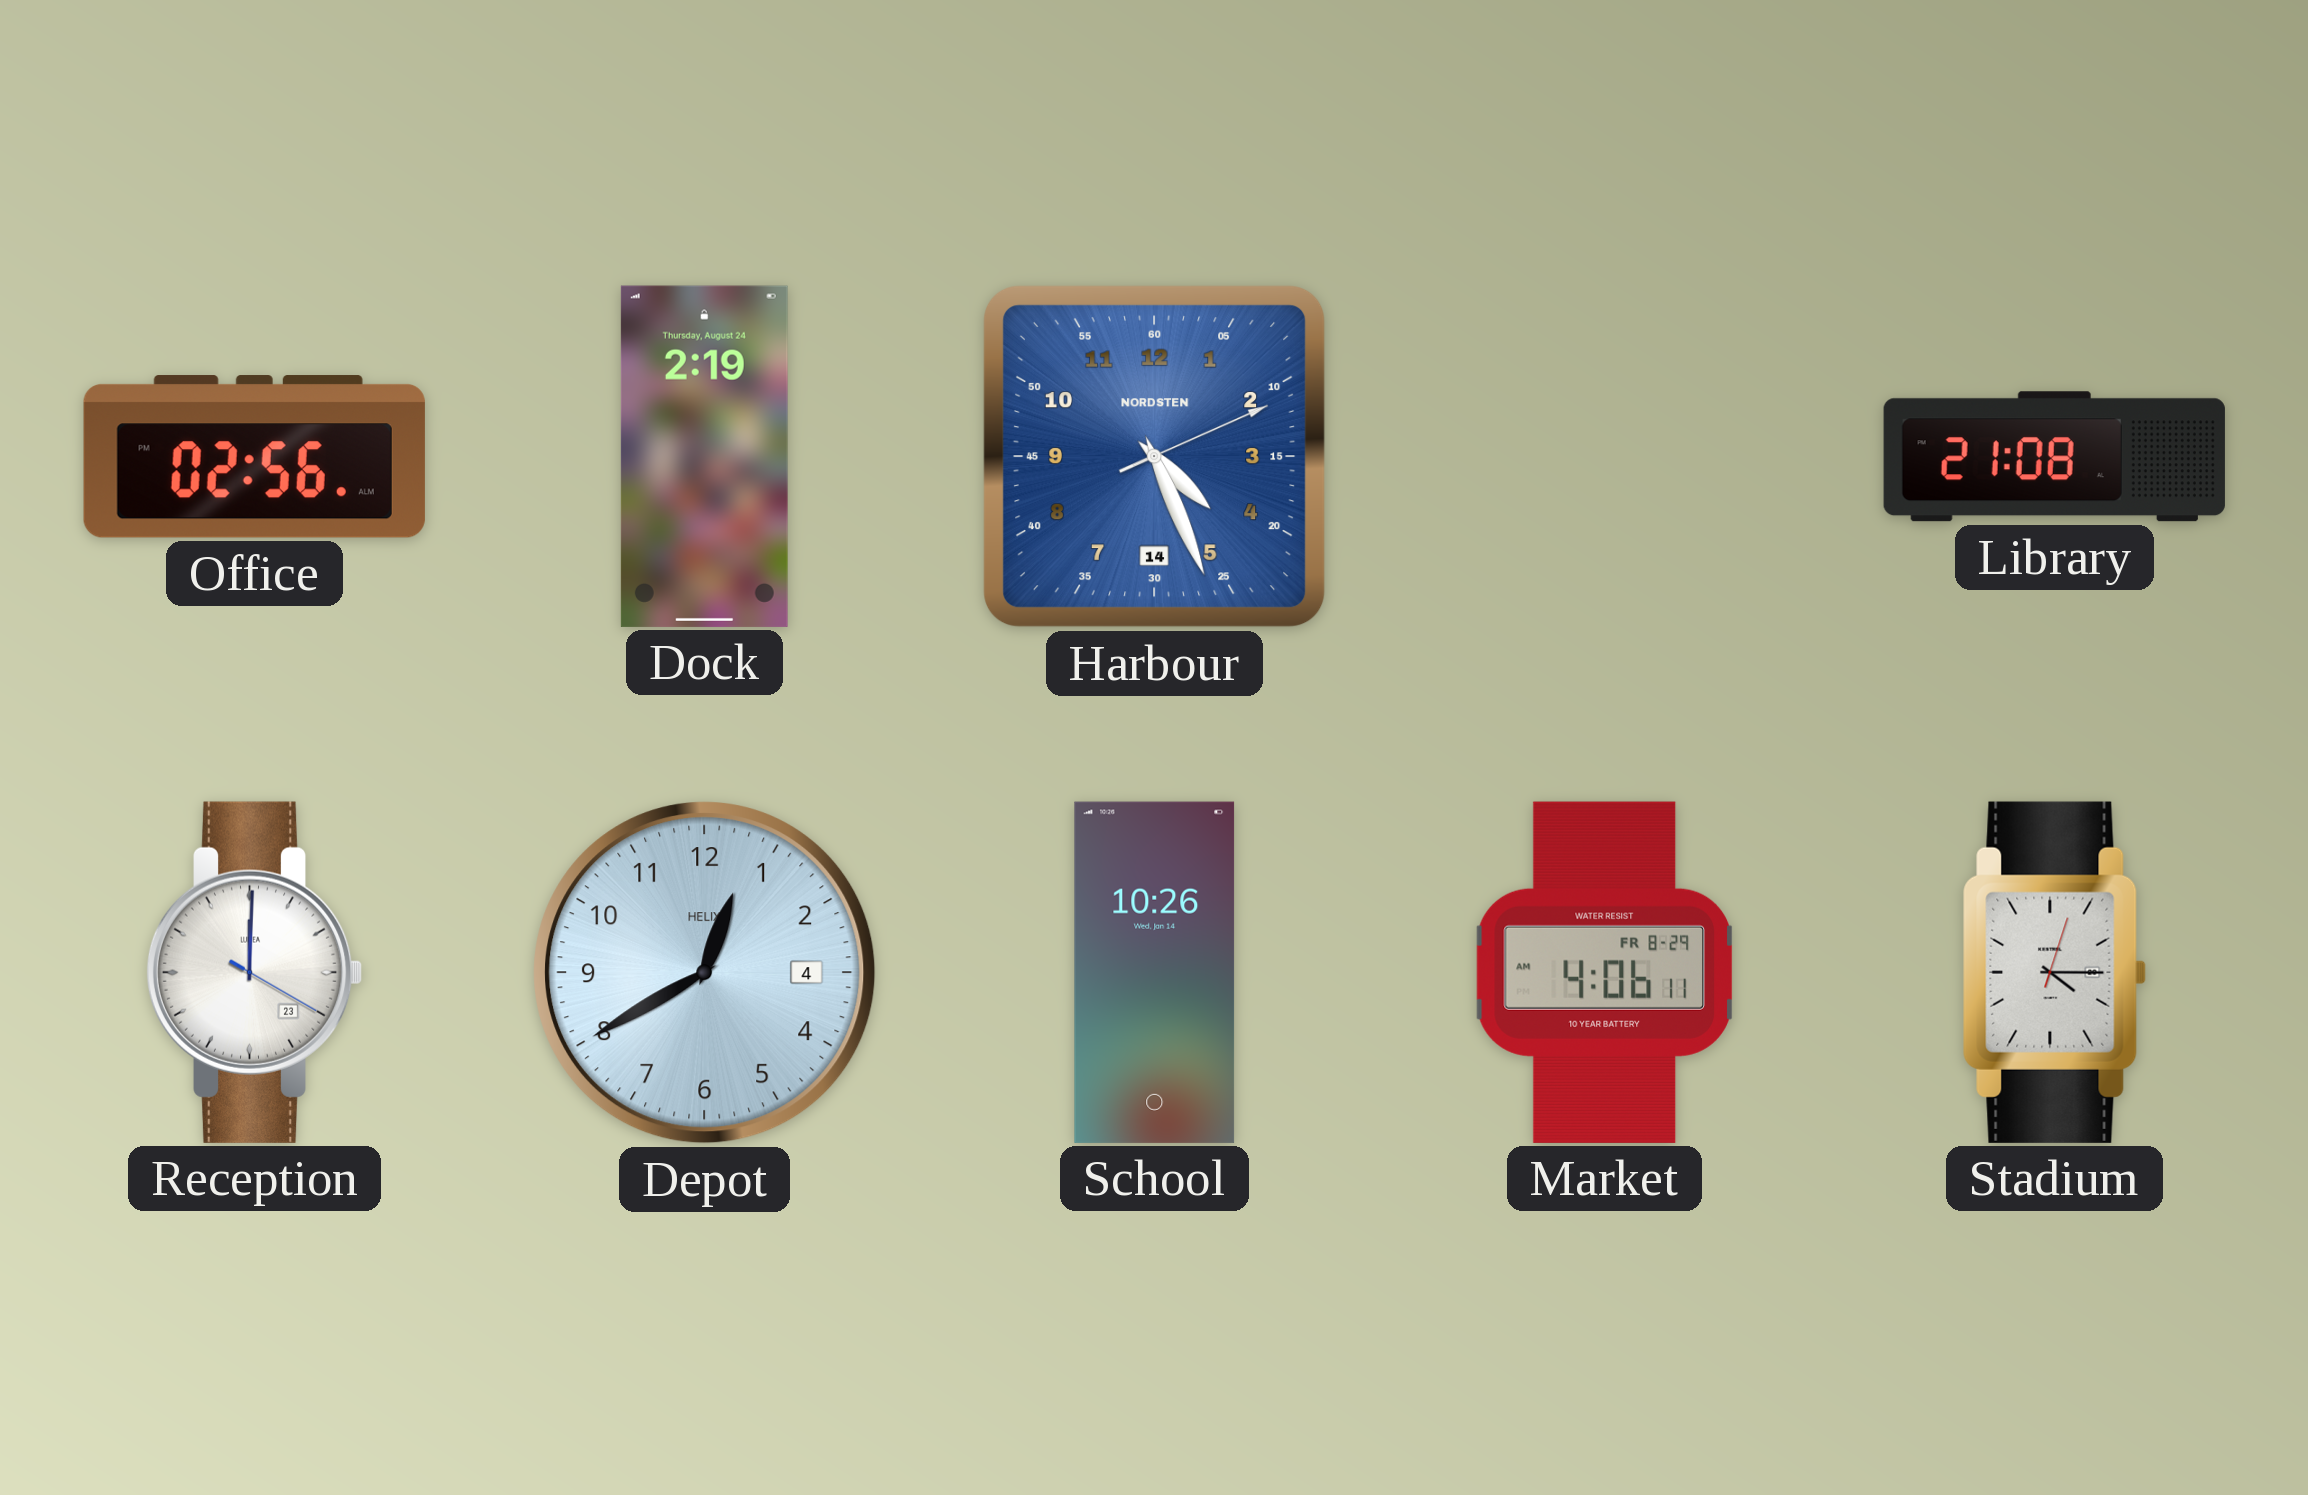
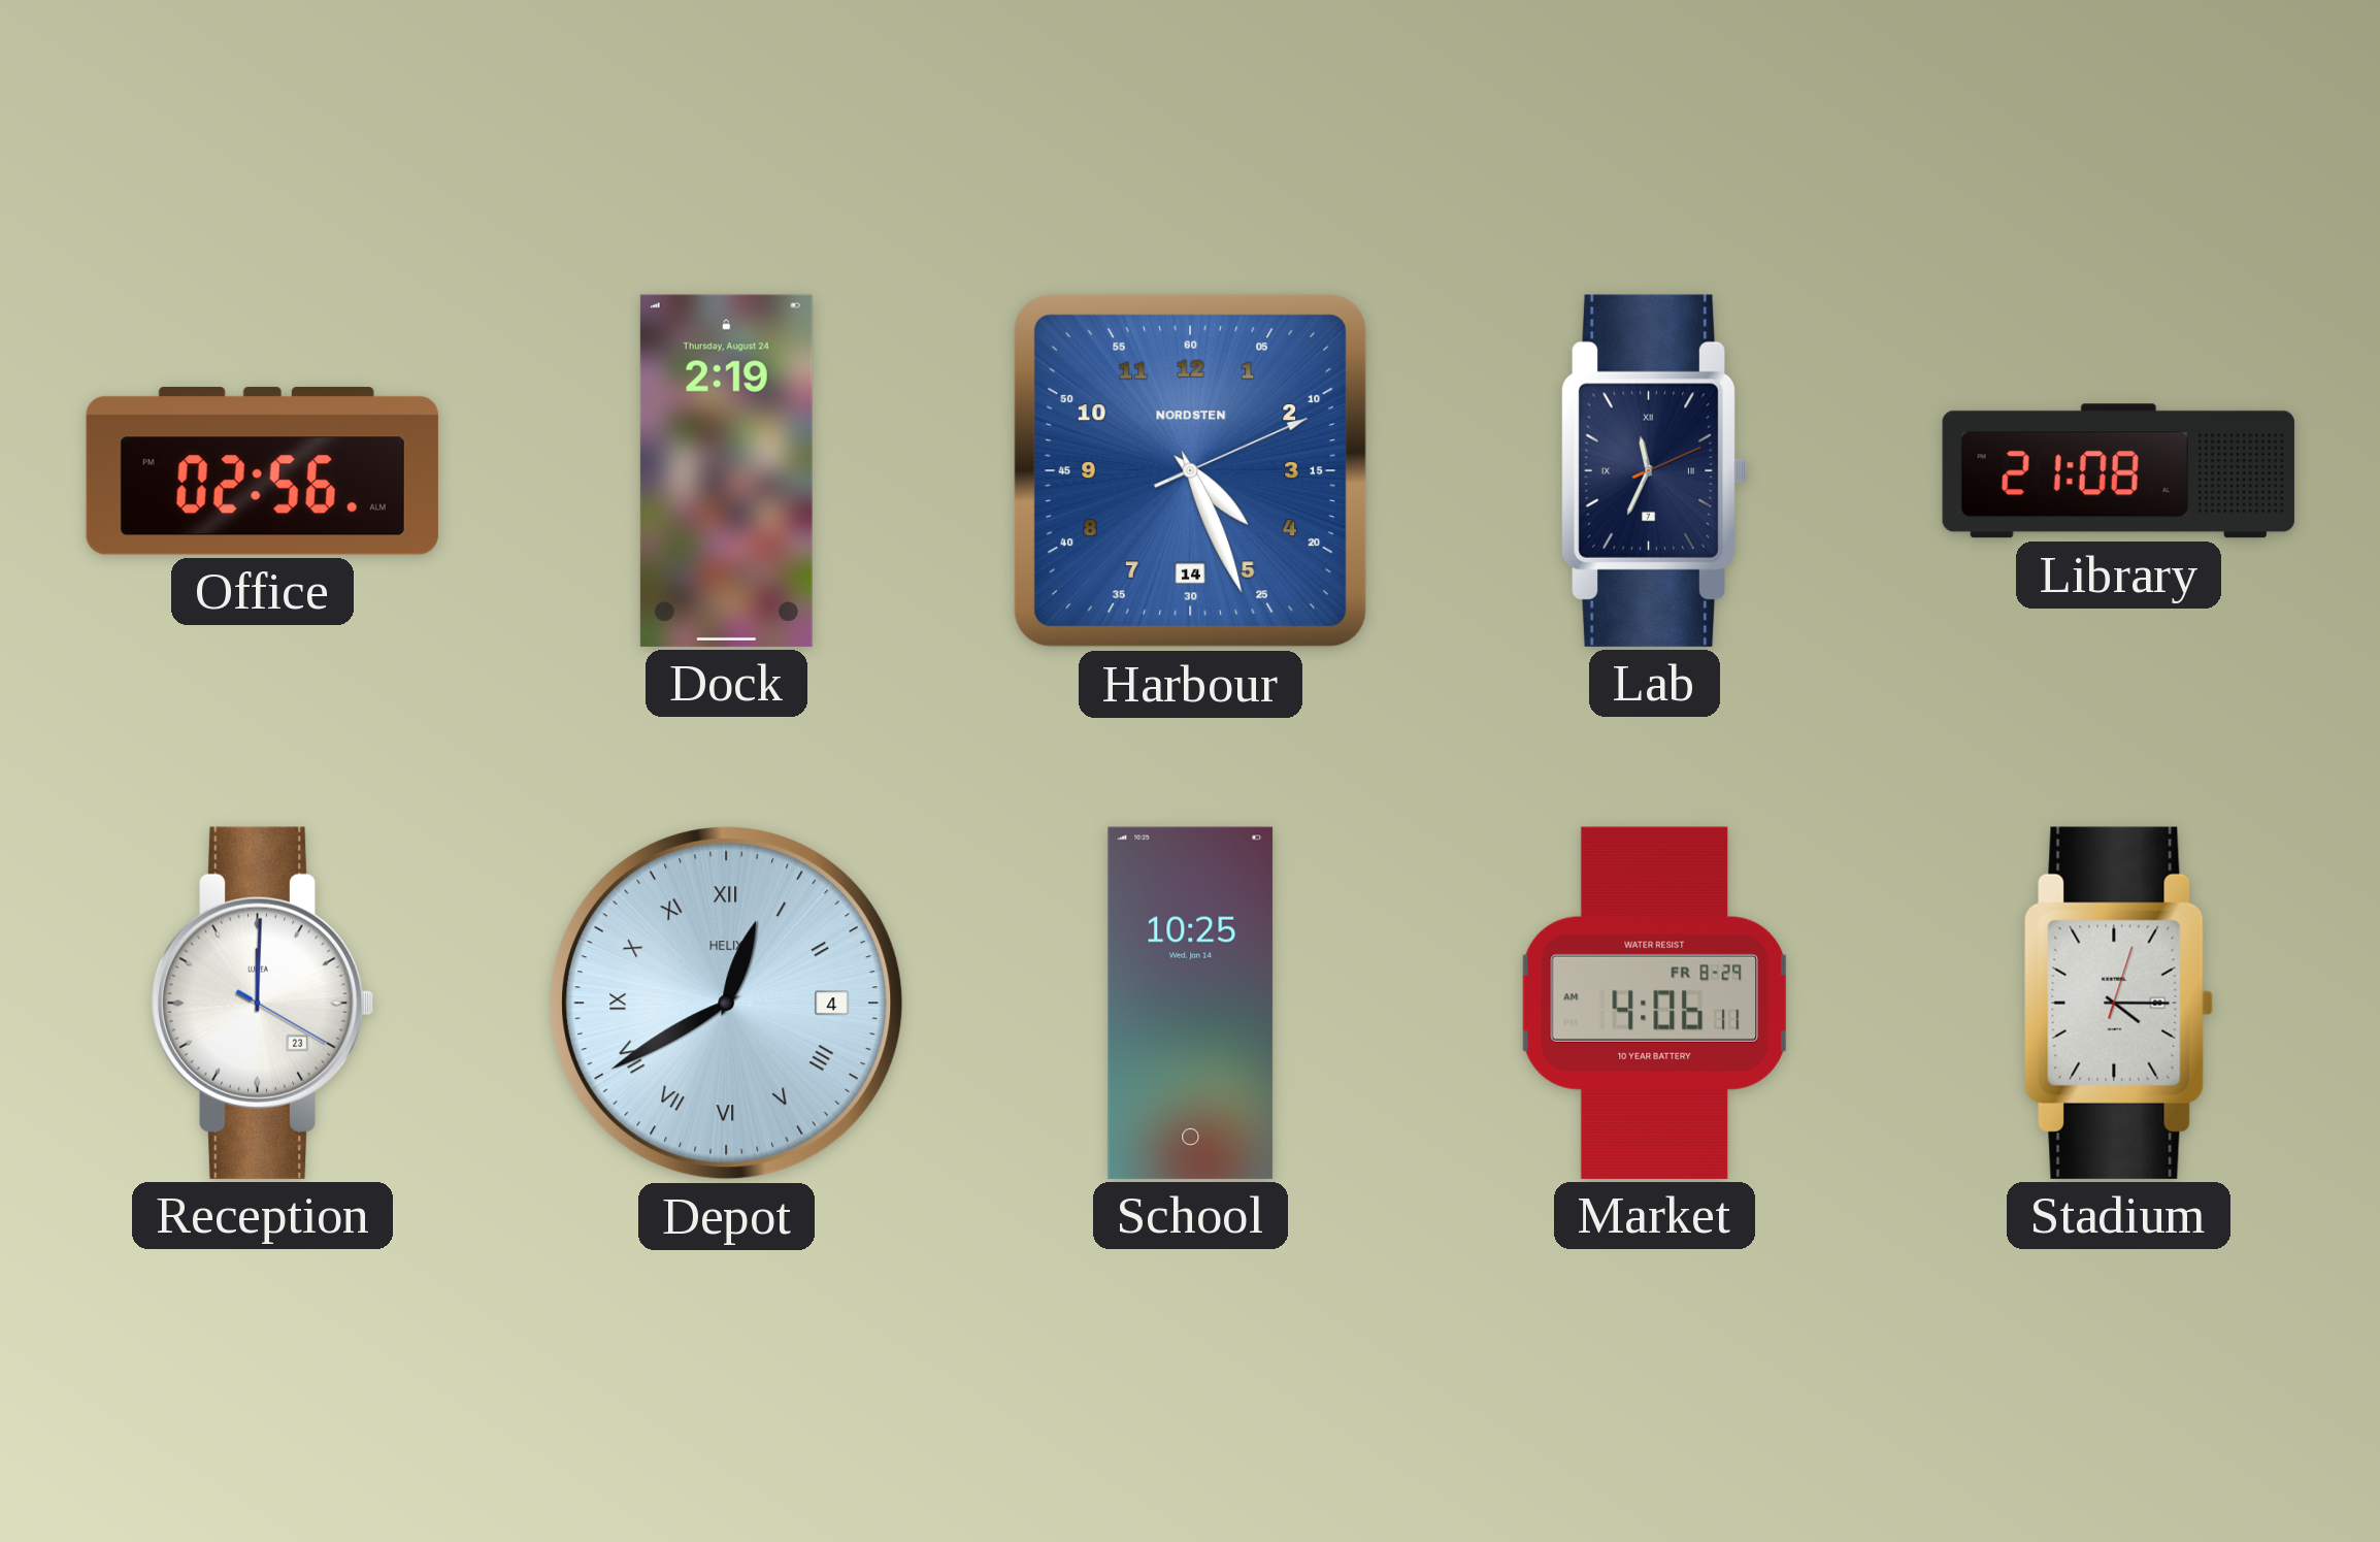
Lab: none -> 11:34
Depot numerals: Arabic -> Roman
School: 10:26 -> 10:25
